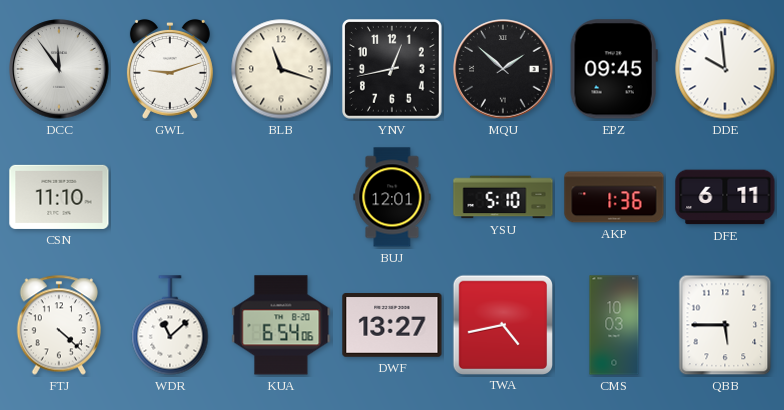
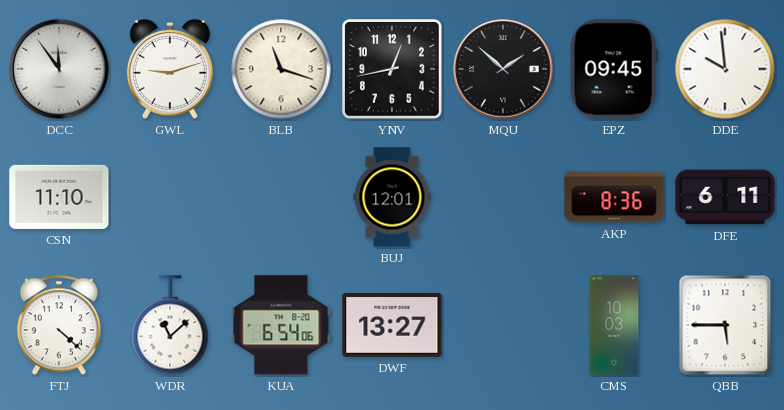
YSU: 5:10 -> none
AKP: 1:36 -> 8:36
TWA: 4:43 -> none
